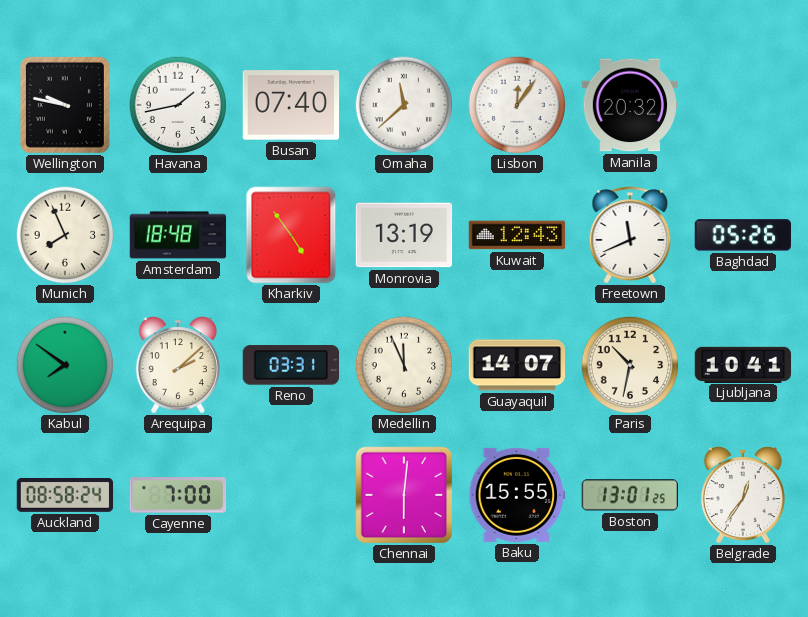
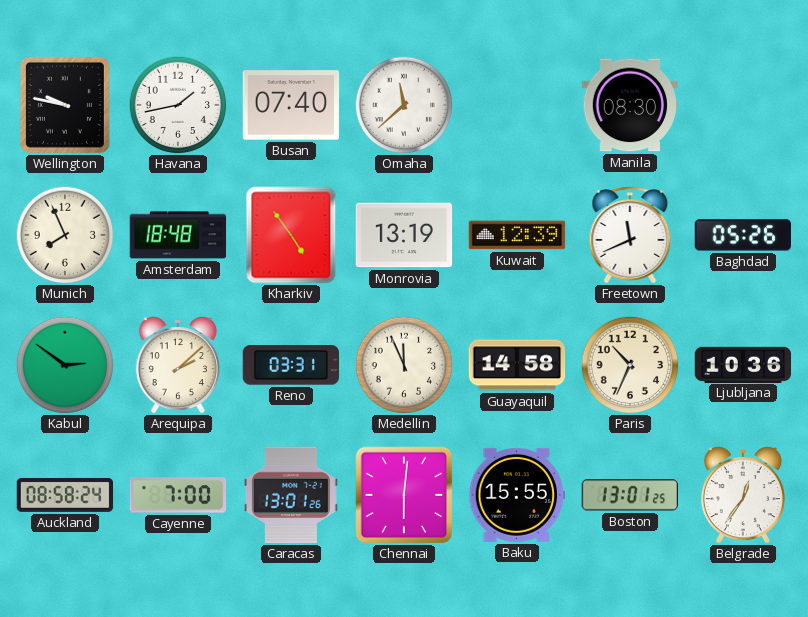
Lisbon: 12:06 -> none
Manila: 20:32 -> 08:30
Kuwait: 12:43 -> 12:39
Kabul: 7:51 -> 2:51
Guayaquil: 14:07 -> 14:58
Paris: 10:32 -> 10:34
Ljubljana: 10:41 -> 10:36
Caracas: none -> 13:01
